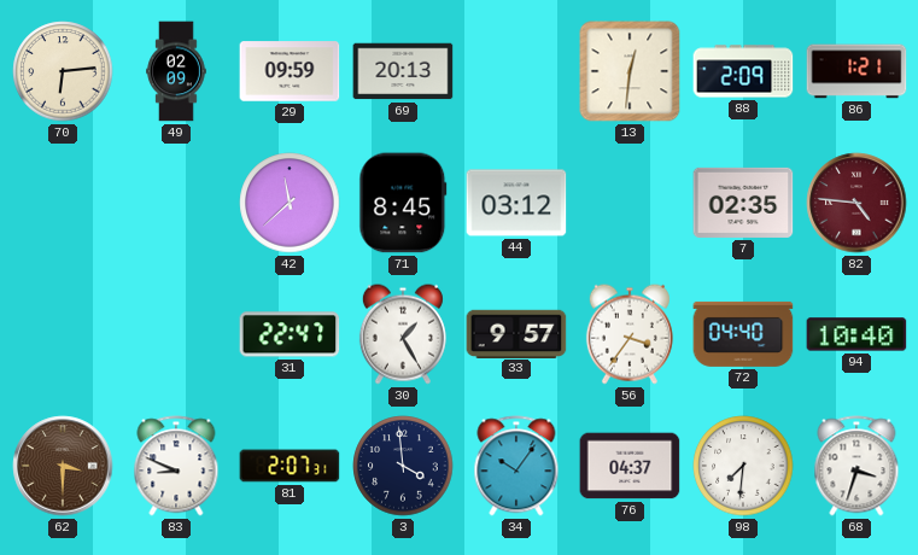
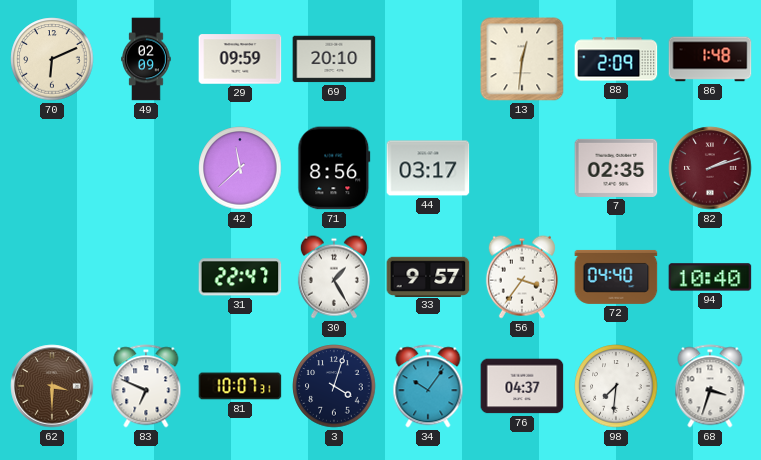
70: 6:14 -> 6:11
69: 20:13 -> 20:10
86: 1:21 -> 1:48
71: 8:45 -> 8:56
44: 03:12 -> 03:17
82: 4:46 -> 2:12
83: 8:49 -> 6:49
81: 2:07 -> 10:07
3: 3:59 -> 4:03
